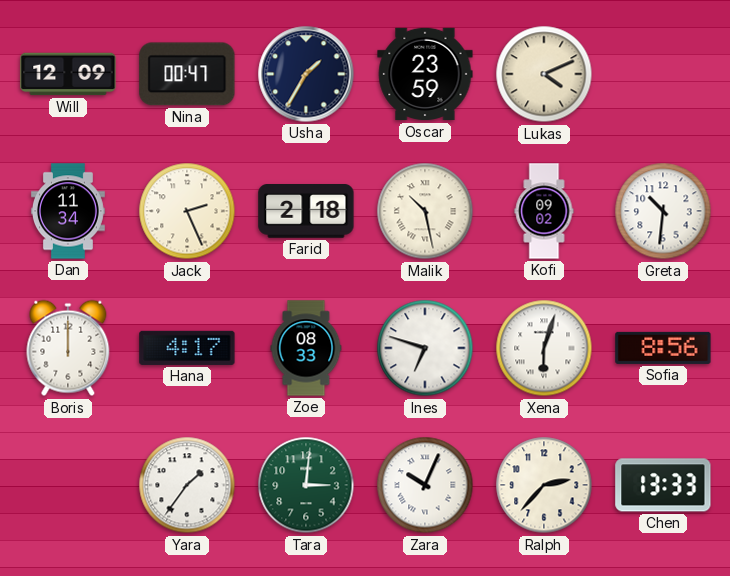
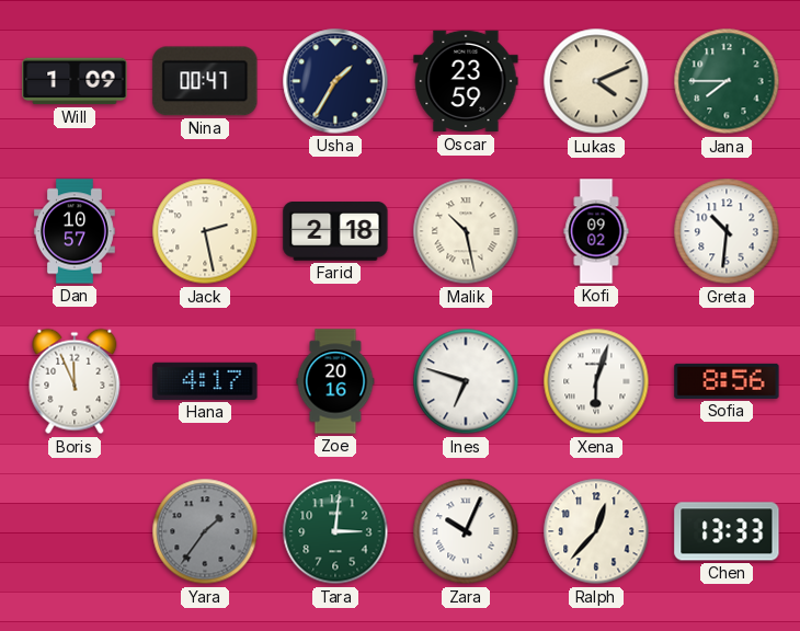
Will: 12:09 -> 1:09
Jana: none -> 7:45
Dan: 11:34 -> 10:57
Jack: 2:26 -> 2:28
Boris: 12:00 -> 11:56
Zoe: 08:33 -> 20:16
Yara dial: white -> grey
Ralph: 2:37 -> 12:37
